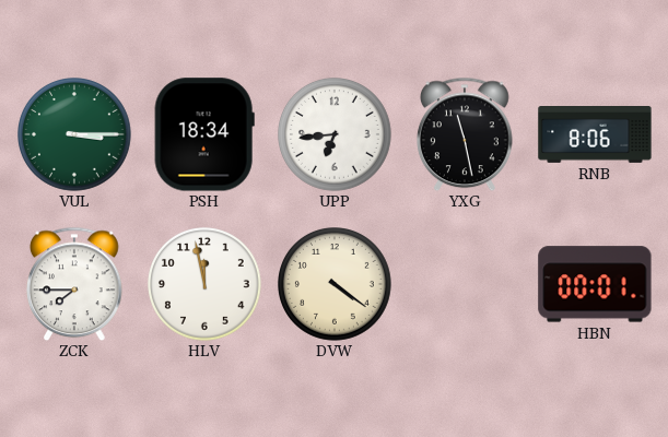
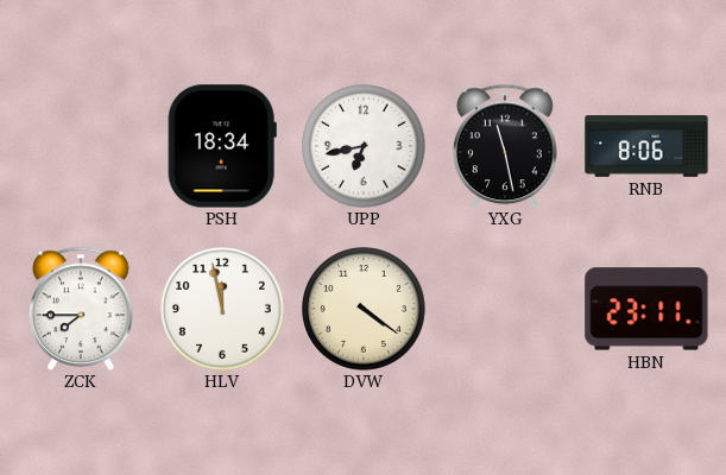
VUL: 3:15 -> none
UPP: 6:44 -> 6:43
HBN: 00:01 -> 23:11
